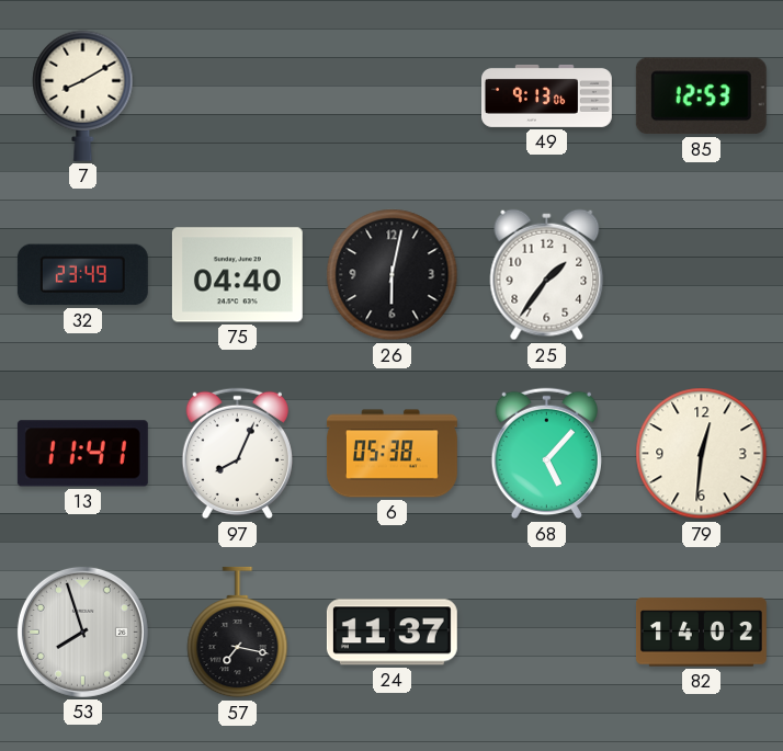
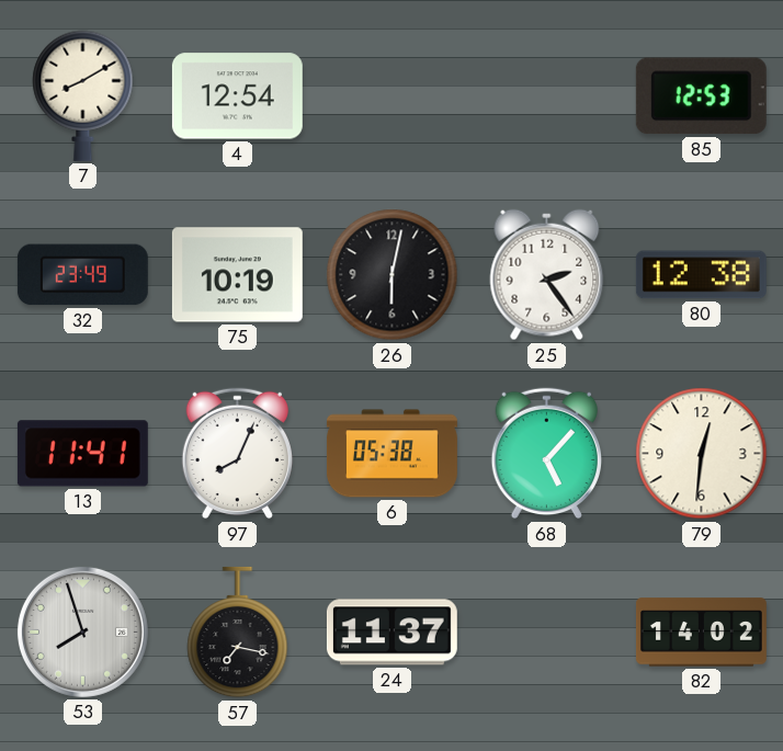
4: none -> 12:54
49: 9:13 -> none
75: 04:40 -> 10:19
25: 1:36 -> 2:24
80: none -> 12:38
